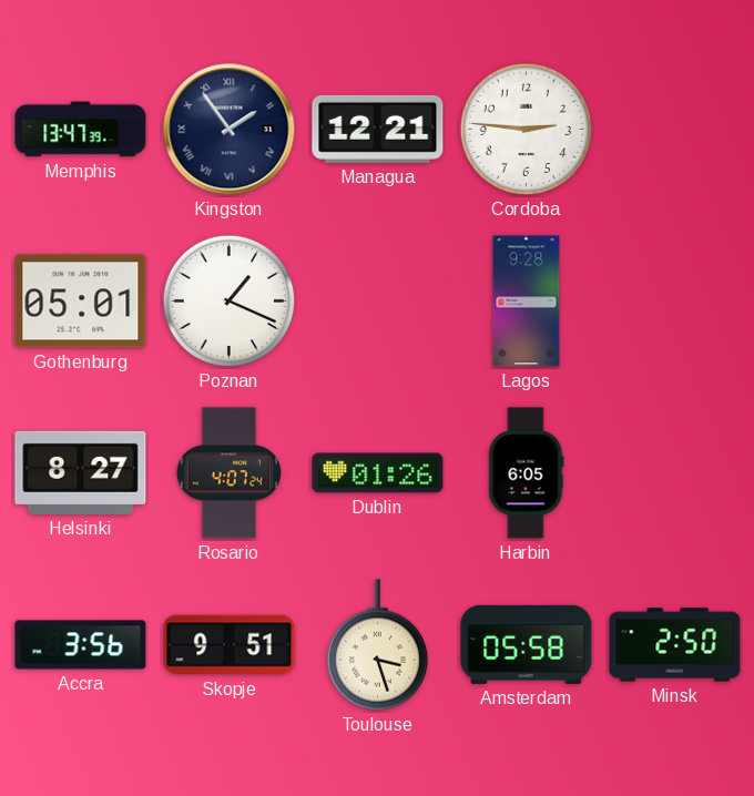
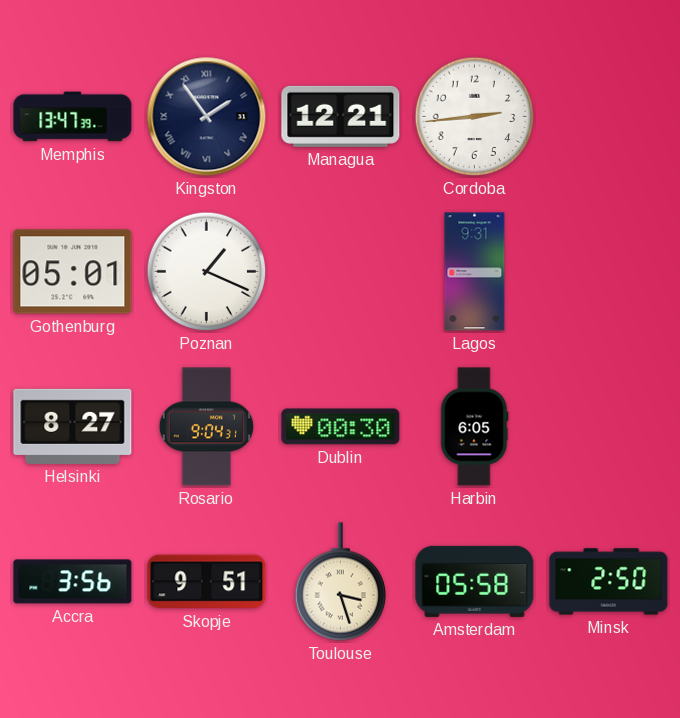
Cordoba: 2:46 -> 2:44
Lagos: 9:28 -> 9:31
Rosario: 4:07 -> 9:04
Dublin: 01:26 -> 00:30
